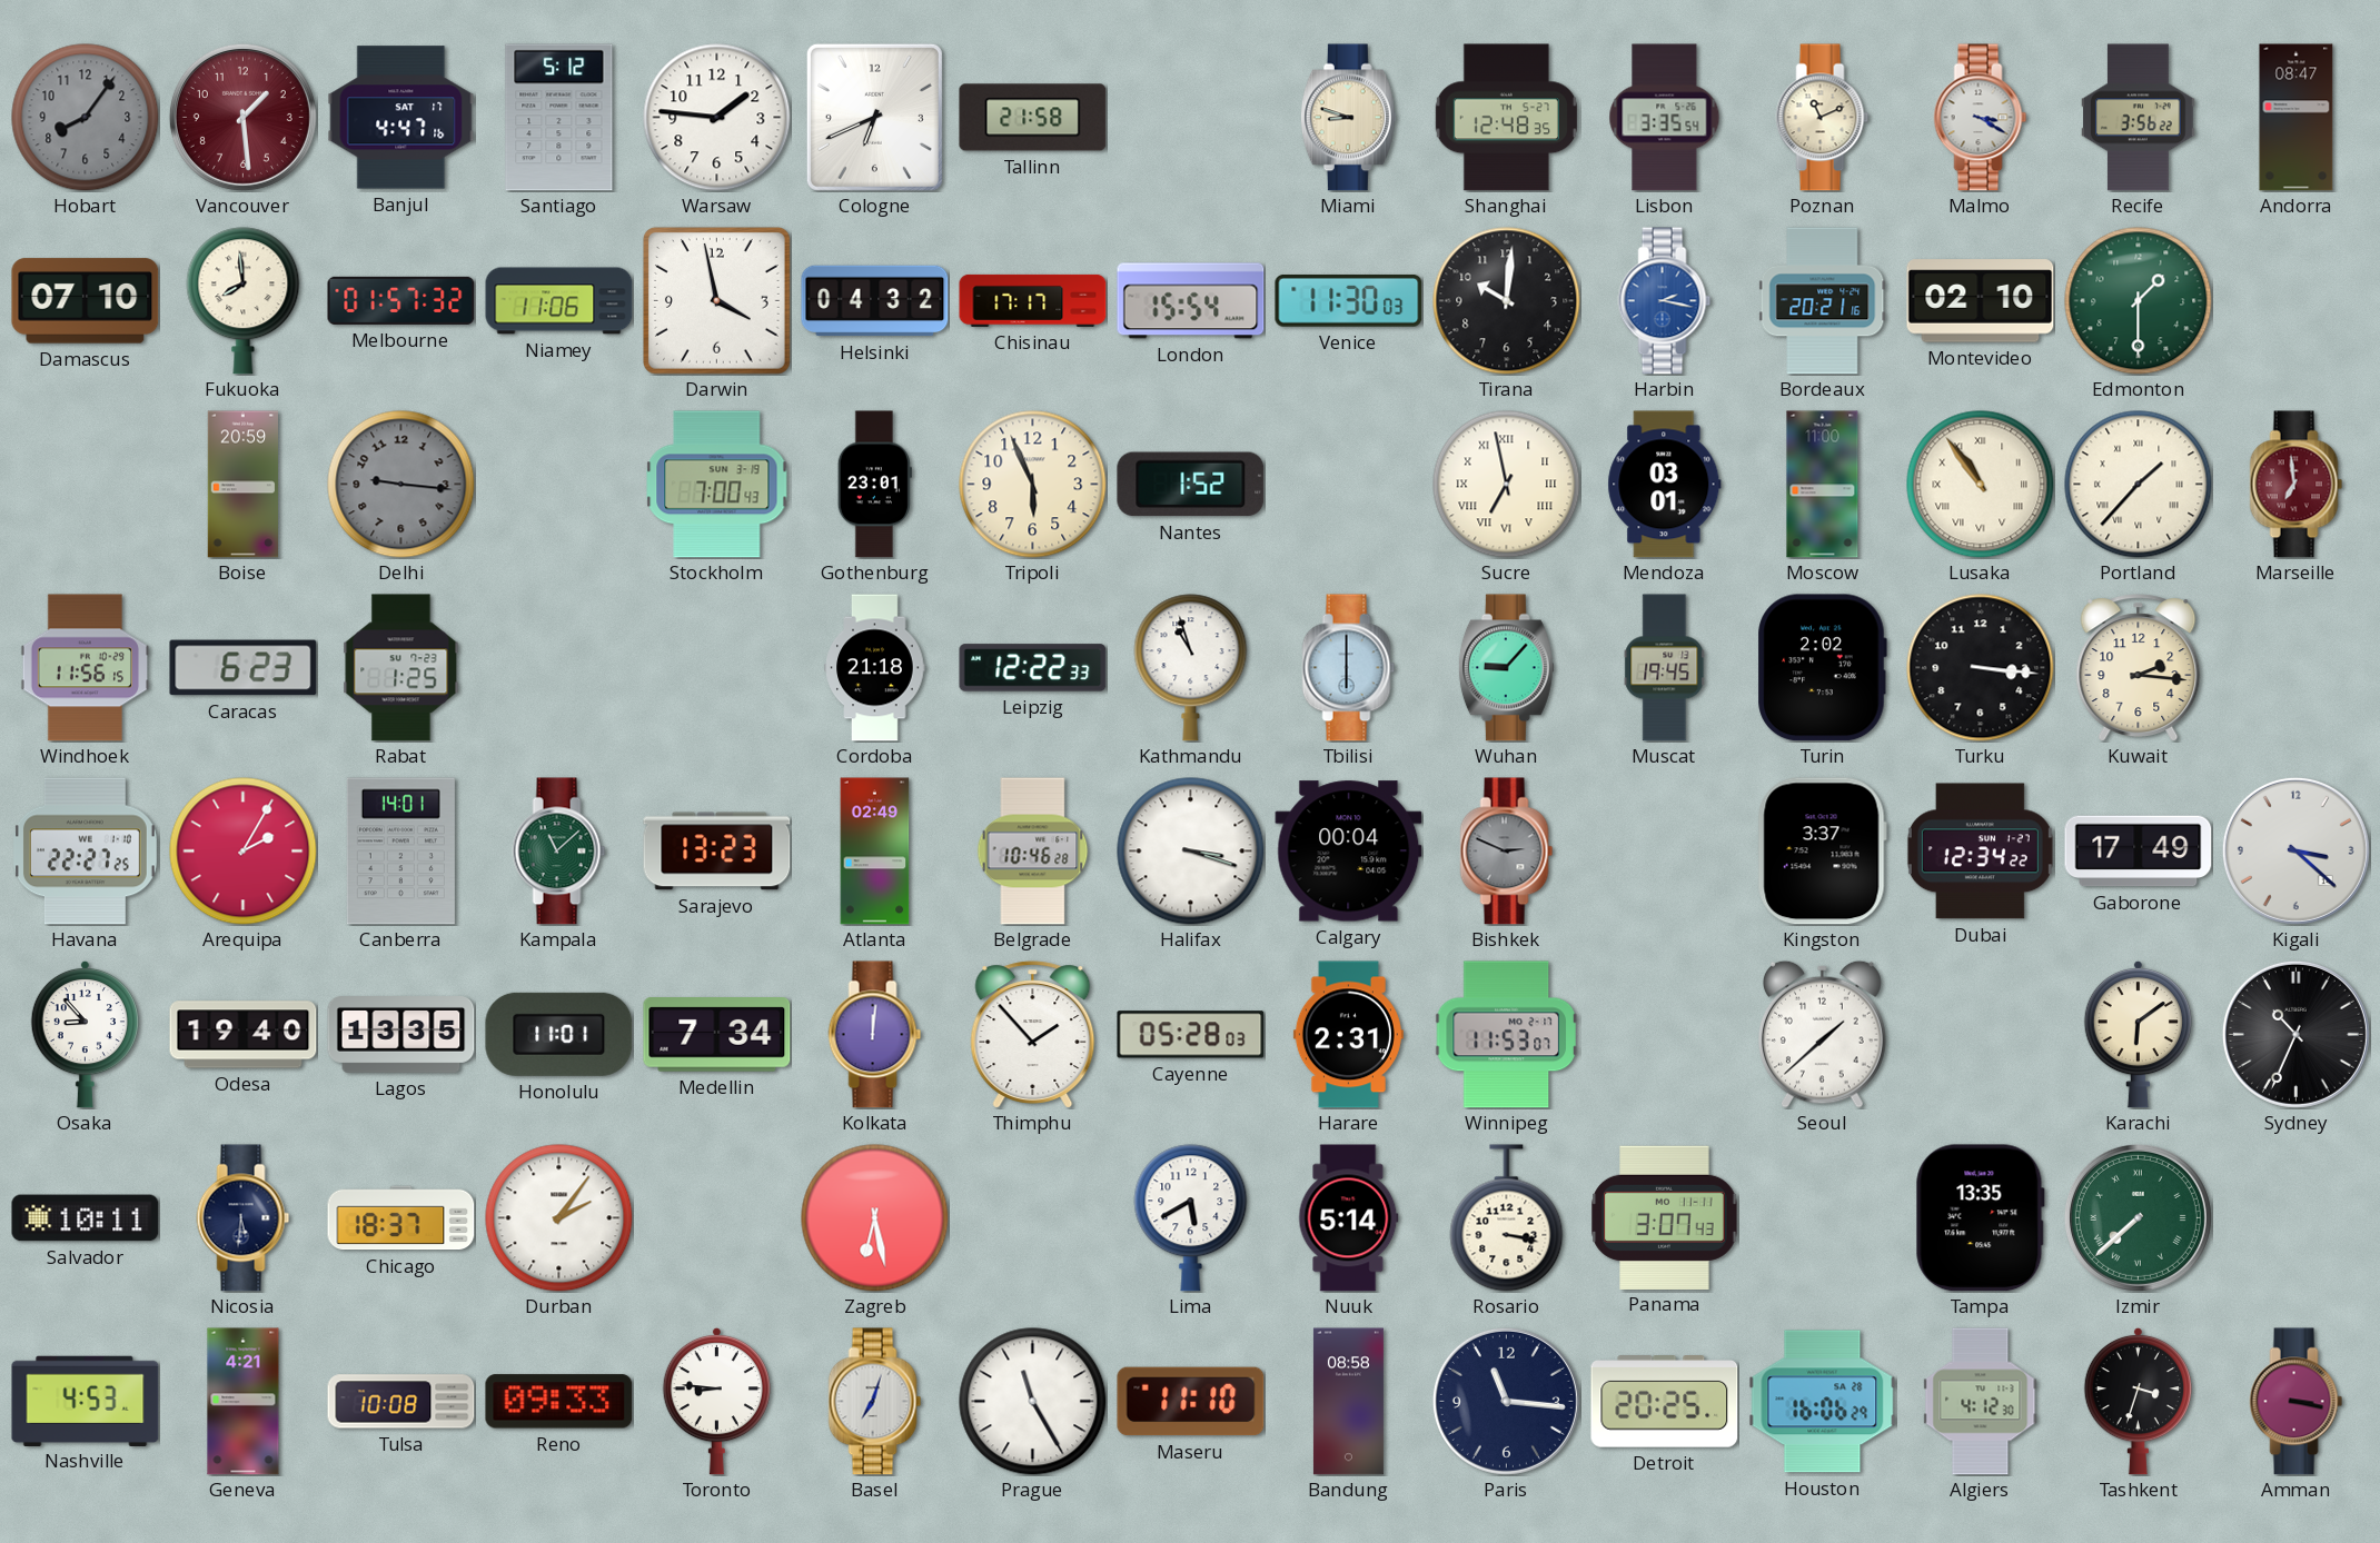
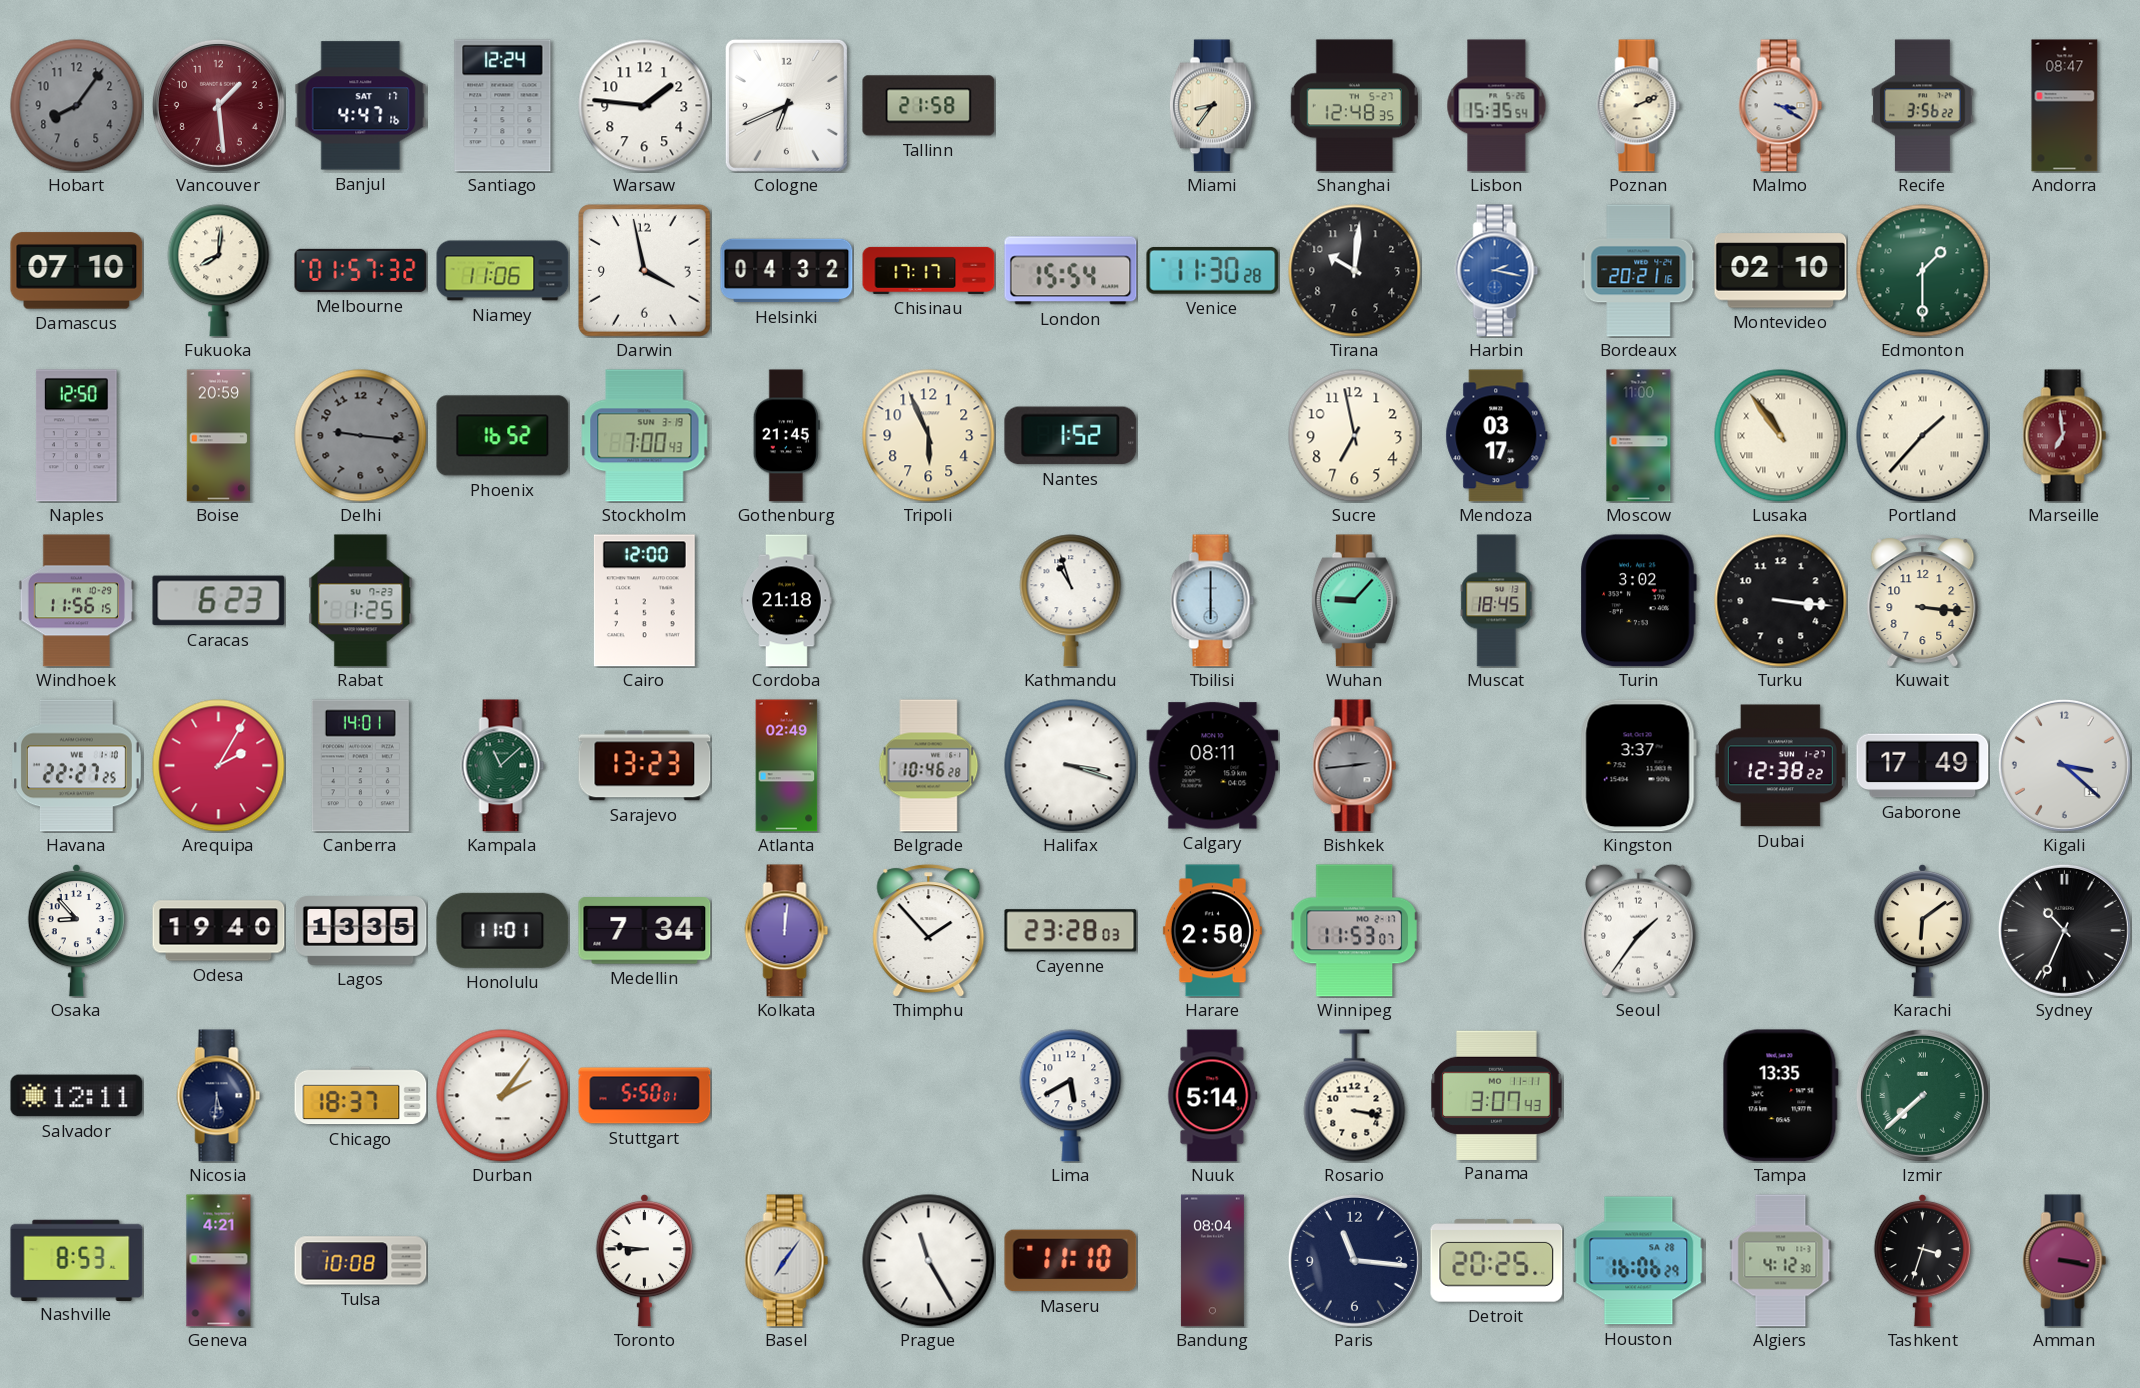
Santiago: 5:12 -> 12:24
Miami: 8:48 -> 8:36
Lisbon: 3:35 -> 15:35
Poznan: 11:11 -> 2:11
Fukuoka: 7:59 -> 8:01
Venice: 11:30:03 -> 11:30:28
Naples: none -> 12:50
Phoenix: none -> 16:52
Gothenburg: 23:01 -> 21:45
Sucre numerals: Roman -> Arabic
Mendoza: 03:01 -> 03:17
Cairo: none -> 12:00
Leipzig: 12:22 -> none
Muscat: 19:45 -> 18:45
Turin: 2:02 -> 3:02
Kuwait: 2:16 -> 3:16
Calgary: 00:04 -> 08:11
Bishkek: 2:49 -> 2:44
Dubai: 12:34 -> 12:38
Cayenne: 05:28 -> 23:28
Harare: 2:31 -> 2:50
Seoul: 1:38 -> 1:36
Salvador: 10:11 -> 12:11
Stuttgart: none -> 5:50
Zagreb: 6:28 -> none
Nashville: 4:53 -> 8:53
Reno: 09:33 -> none
Basel: 7:03 -> 7:06
Bandung: 08:58 -> 08:04
